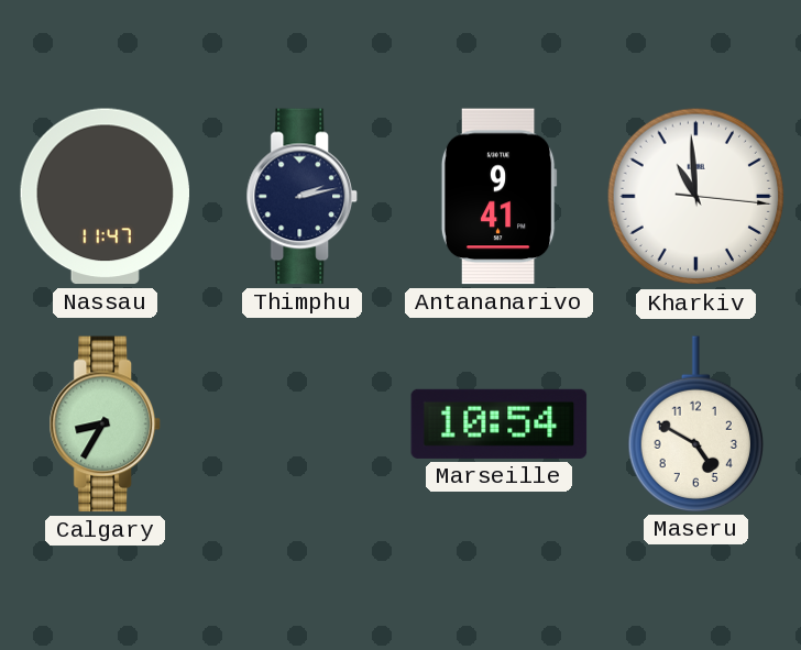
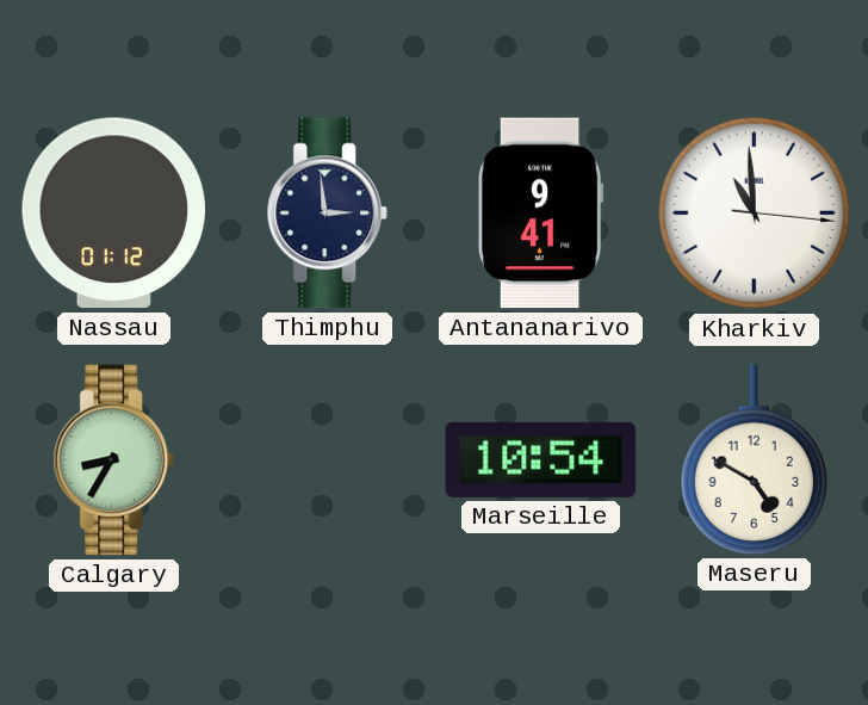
Nassau: 11:47 -> 01:12
Thimphu: 2:13 -> 2:59
